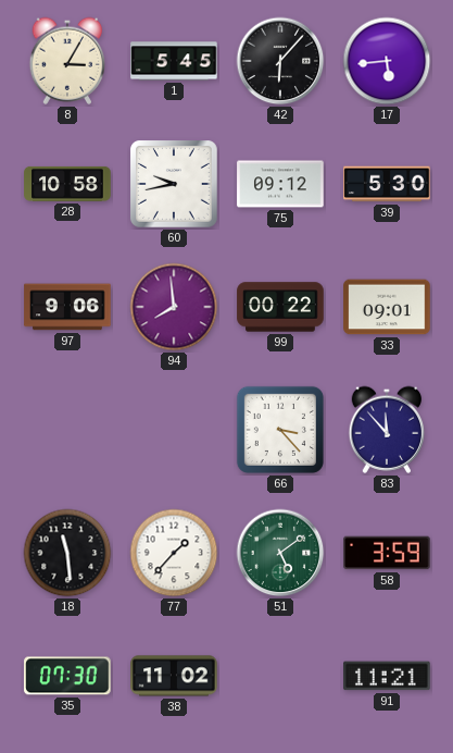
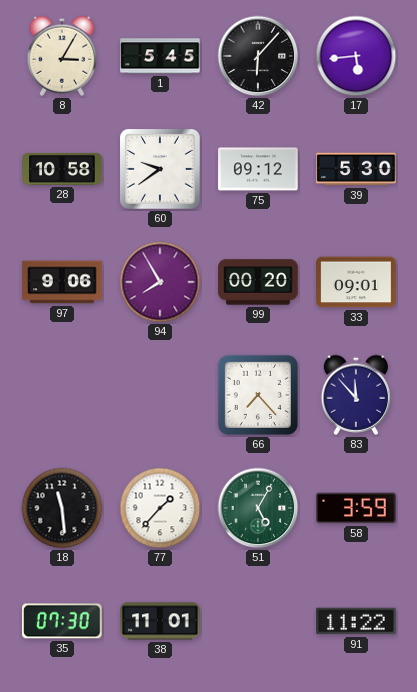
60: 9:43 -> 9:39
94: 7:59 -> 7:55
99: 00:22 -> 00:20
66: 3:23 -> 7:23
51: 5:09 -> 5:05
38: 11:02 -> 11:01
91: 11:21 -> 11:22
